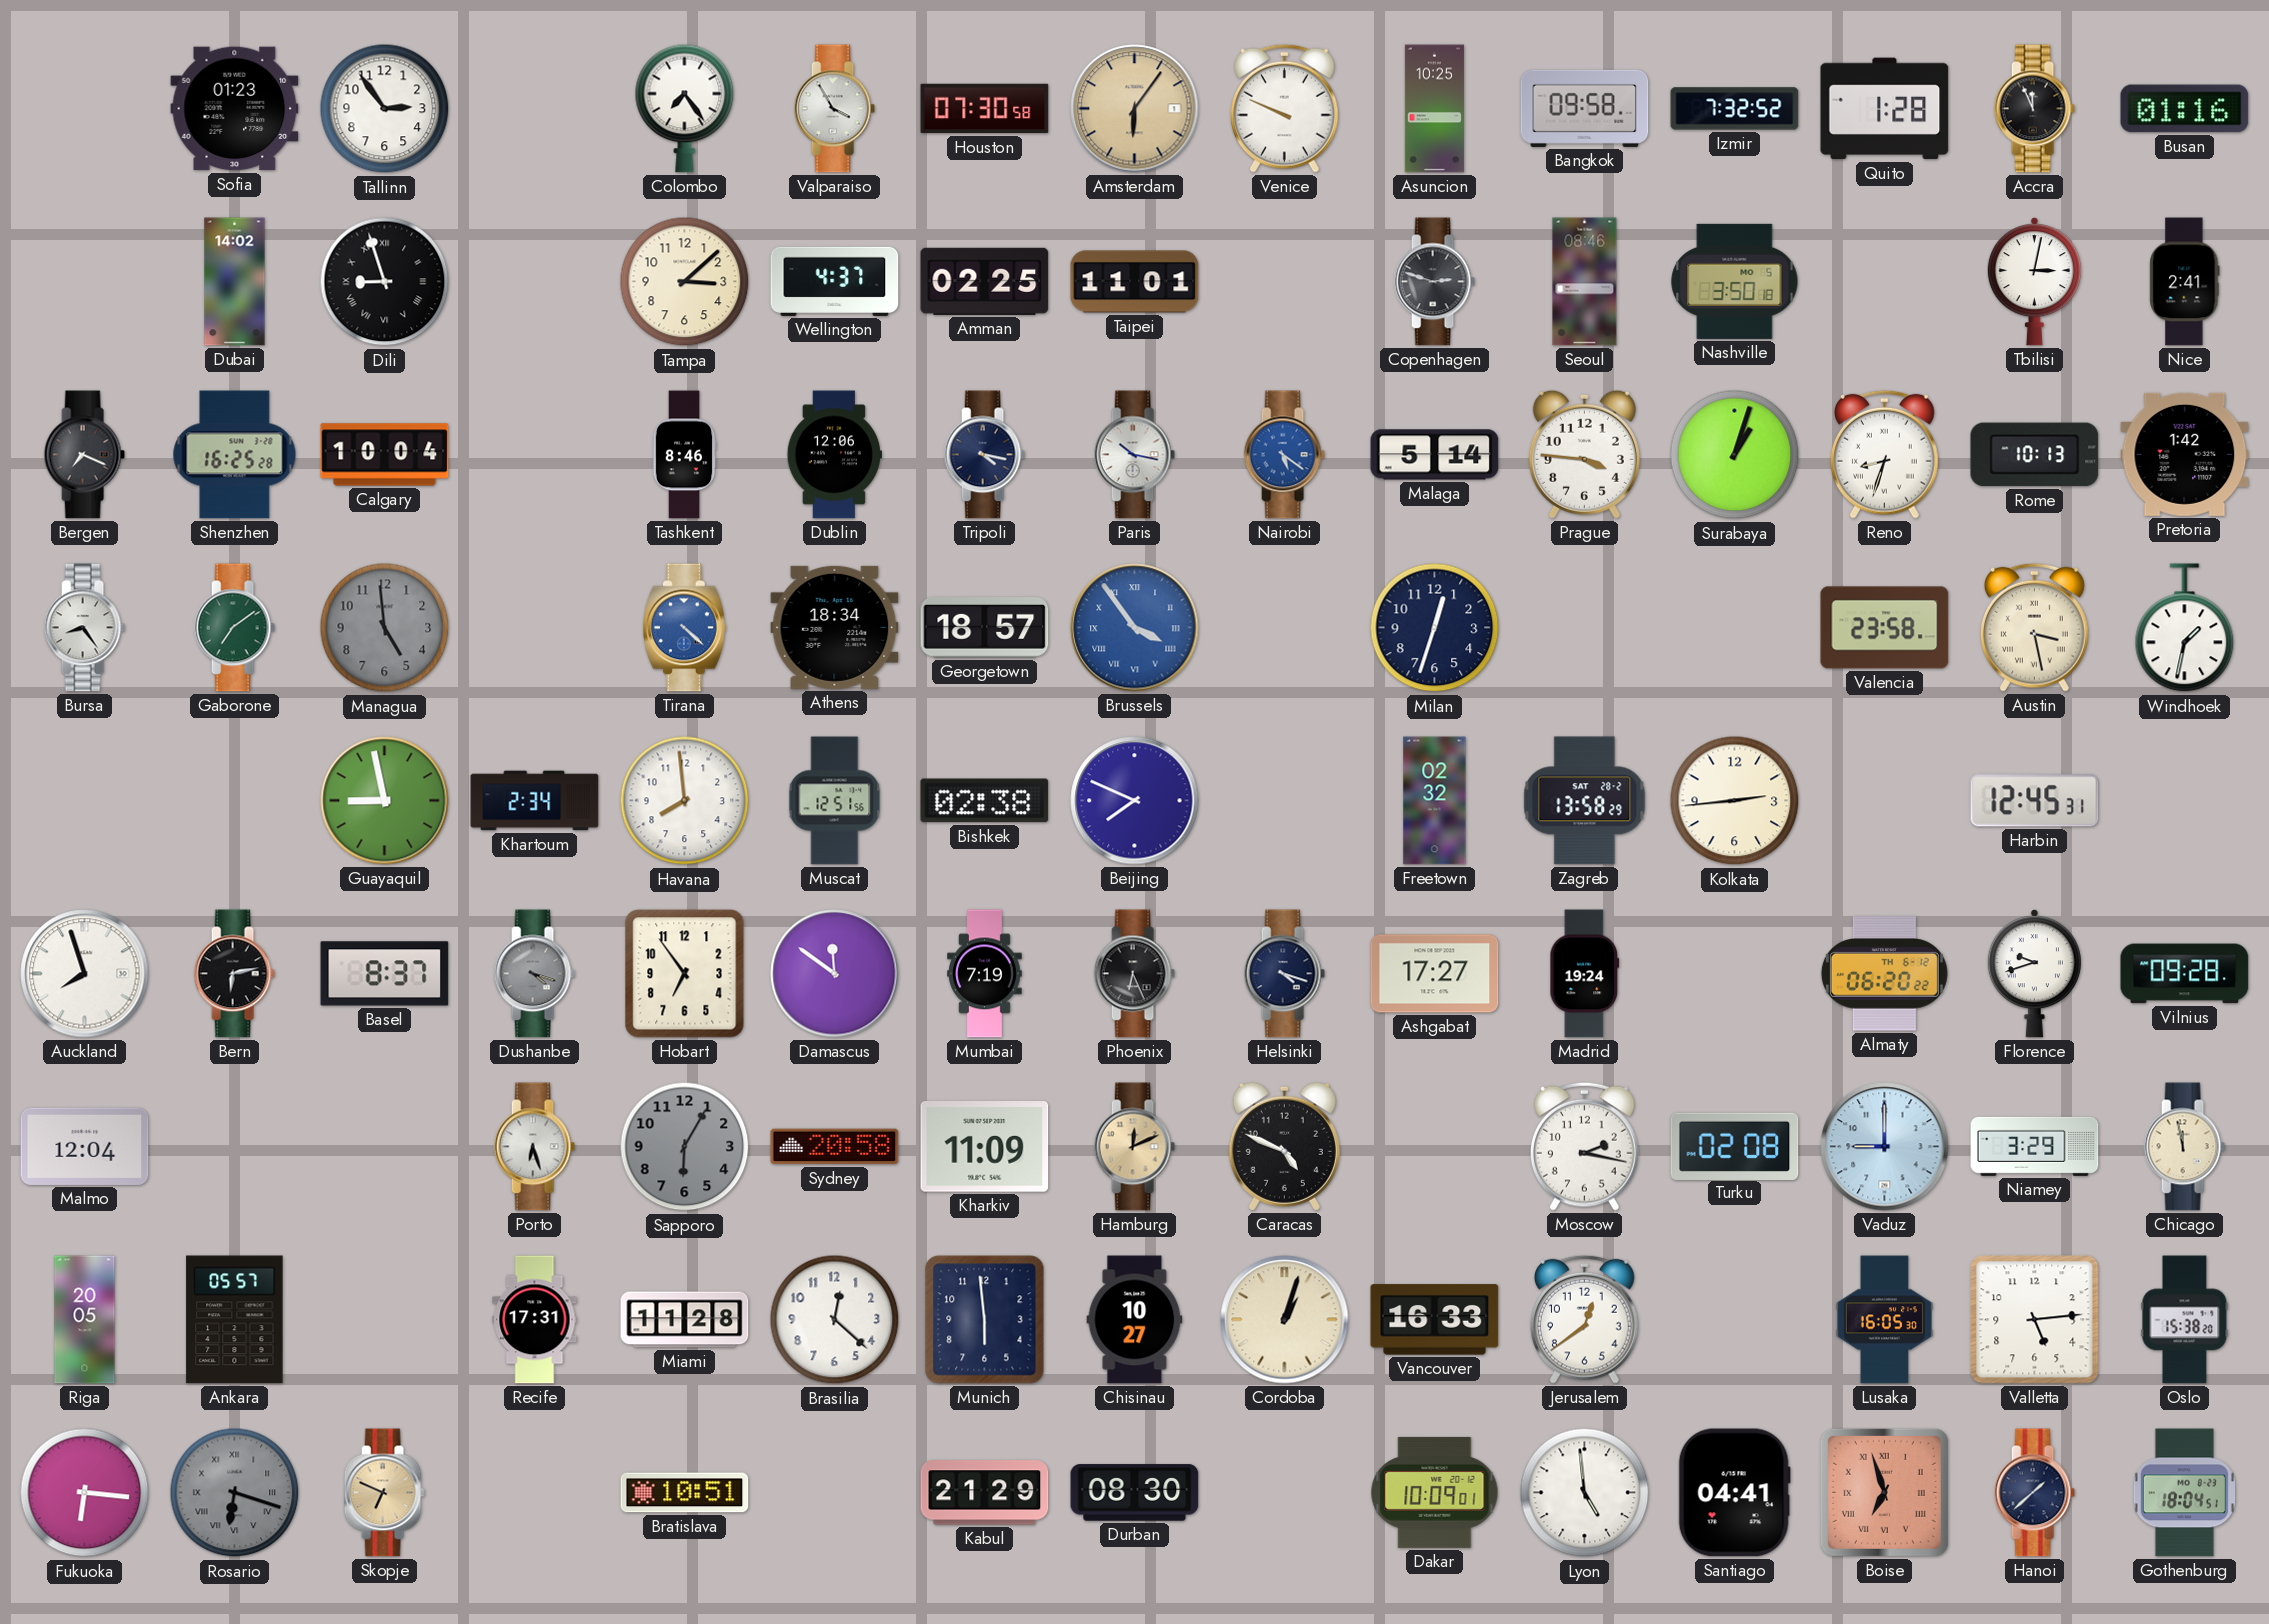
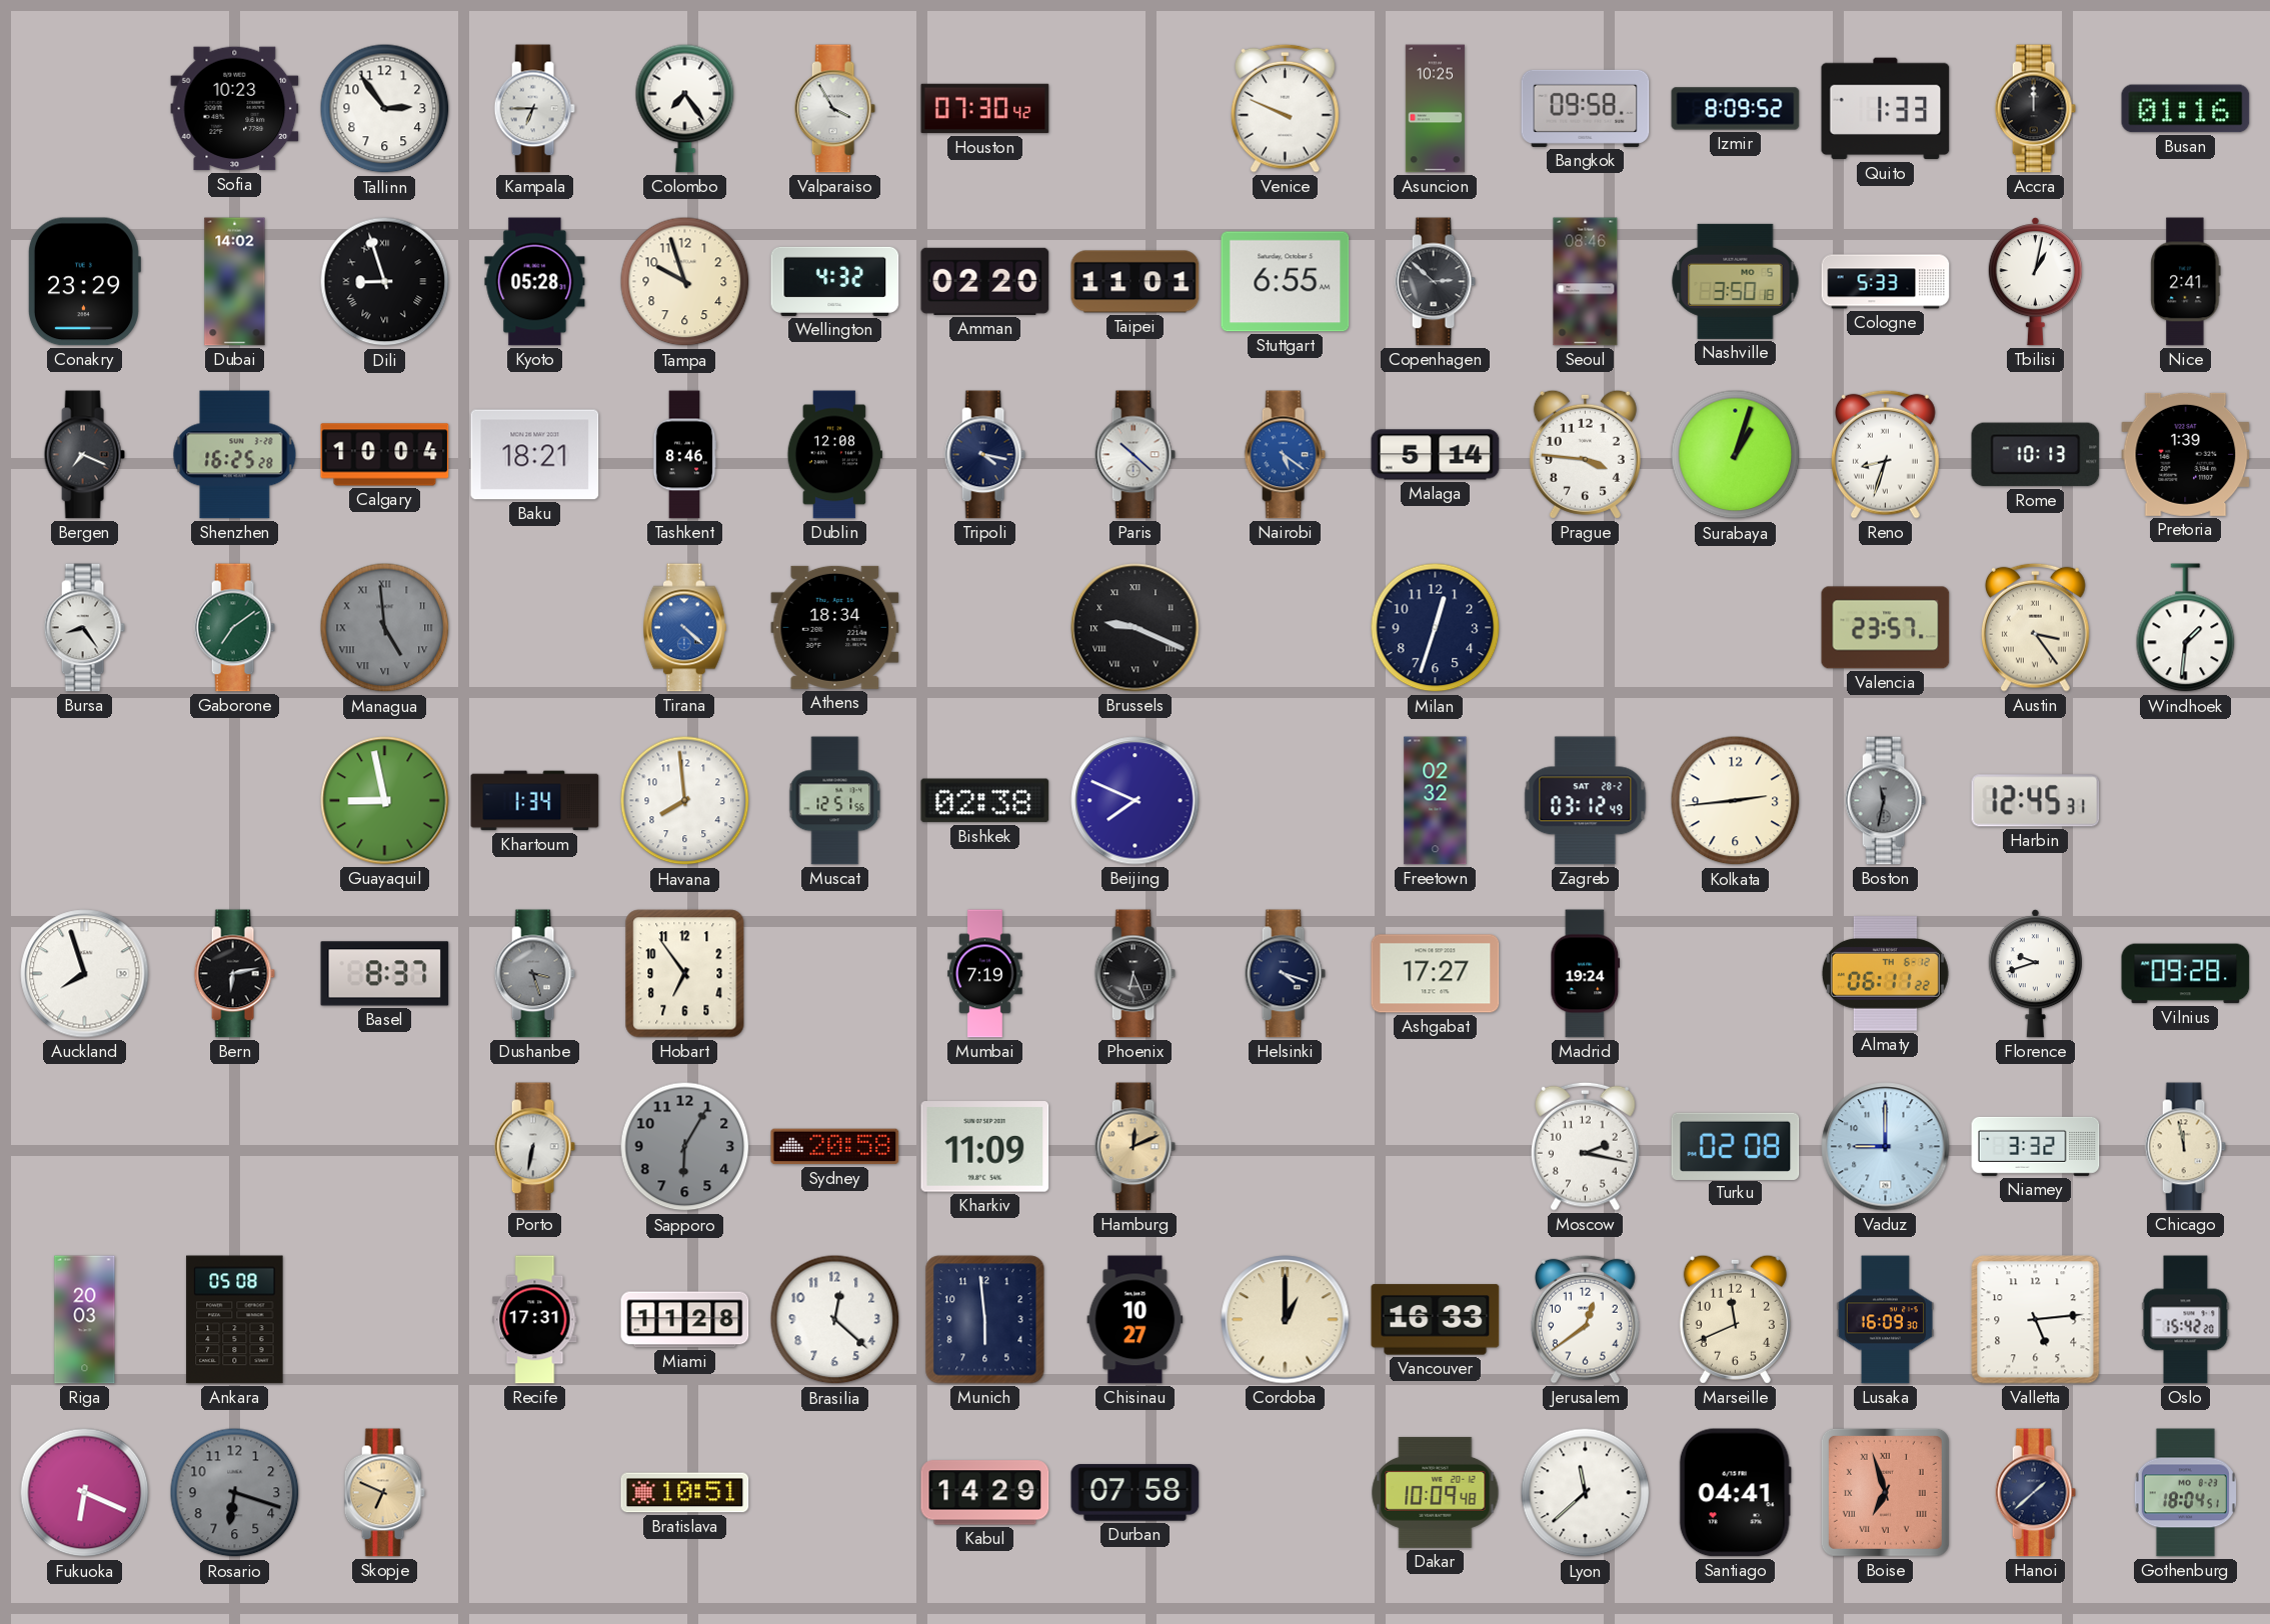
Sofia: 01:23 -> 10:23
Kampala: none -> 6:45
Houston: 07:30:58 -> 07:30:42
Amsterdam: 6:06 -> none
Izmir: 7:32 -> 8:09
Quito: 1:28 -> 1:33
Accra: 11:56 -> 12:00
Conakry: none -> 23:29
Kyoto: none -> 05:28
Tampa: 3:08 -> 9:57
Wellington: 4:37 -> 4:32
Amman: 02:25 -> 02:20
Stuttgart: none -> 6:55
Copenhagen: 2:48 -> 2:52
Cologne: none -> 5:33
Tbilisi: 3:02 -> 1:02
Baku: none -> 18:21
Dublin: 12:06 -> 12:08
Paris: 10:17 -> 10:22
Pretoria: 1:42 -> 1:39
Managua numerals: Arabic -> Roman
Georgetown: 18:57 -> none
Brussels: 3:54 -> 9:19
Brussels dial: blue -> black
Valencia: 23:58 -> 23:57
Austin: 3:28 -> 3:24
Windhoek: 1:32 -> 1:31
Khartoum: 2:34 -> 1:34
Zagreb: 13:58 -> 03:12
Boston: none -> 11:32
Dushanbe: 4:18 -> 3:27
Damascus: 11:51 -> none
Almaty: 06:20 -> 06:11
Malmo: 12:04 -> none
Porto: 6:27 -> 6:32
Caracas: 4:49 -> none
Niamey: 3:29 -> 3:32
Riga: 20:05 -> 20:03
Ankara: 05:57 -> 05:08
Cordoba: 1:03 -> 1:00
Marseille: none -> 11:41
Lusaka: 16:05 -> 16:09
Oslo: 15:38 -> 15:42
Fukuoka: 6:16 -> 6:19
Rosario numerals: Roman -> Arabic
Kabul: 21:29 -> 14:29
Durban: 08:30 -> 07:58
Dakar: 10:09:01 -> 10:09:48
Lyon: 4:59 -> 11:38
